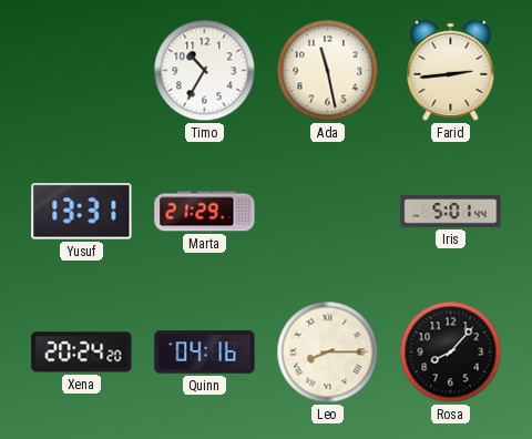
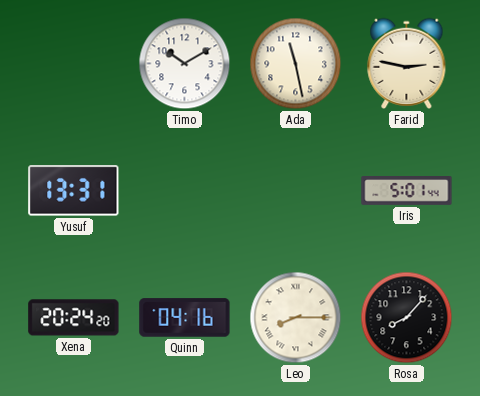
Timo: 10:35 -> 10:10
Farid: 2:44 -> 2:47
Marta: 21:29 -> none
